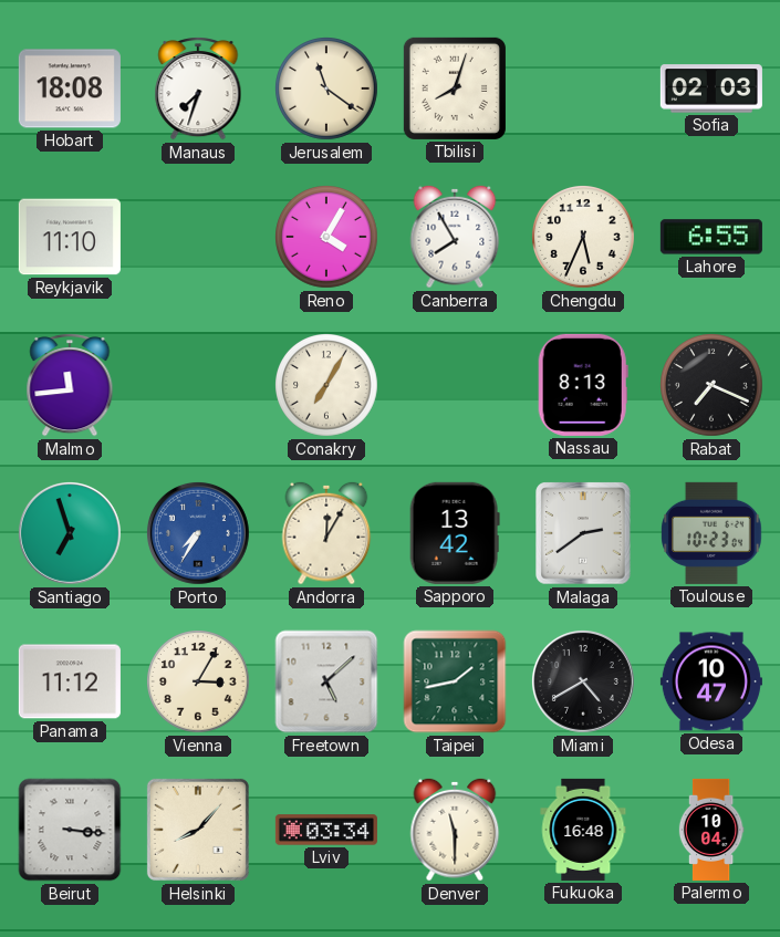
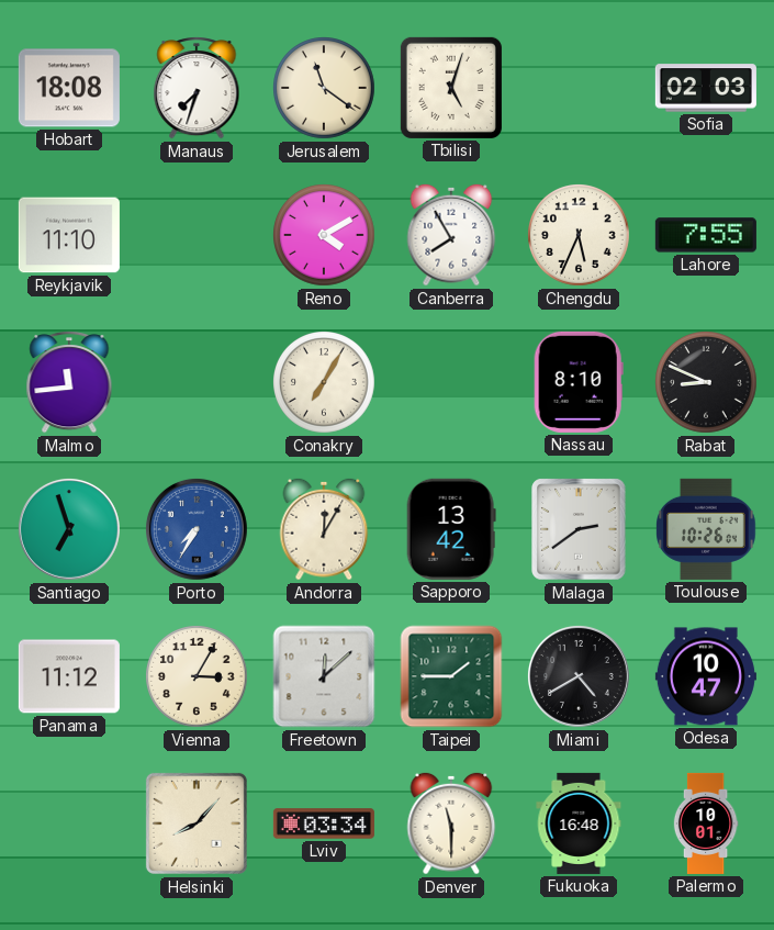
Tbilisi: 8:03 -> 5:03
Reno: 4:05 -> 4:10
Lahore: 6:55 -> 7:55
Nassau: 8:13 -> 8:10
Rabat: 7:19 -> 8:49
Toulouse: 10:23 -> 10:26
Freetown: 5:08 -> 12:08
Taipei: 1:43 -> 1:45
Beirut: 3:16 -> none
Palermo: 10:04 -> 10:01
